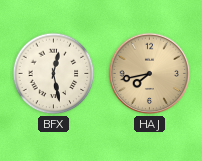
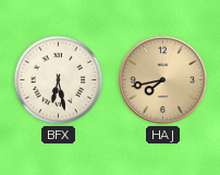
BFX: 12:28 -> 6:28
